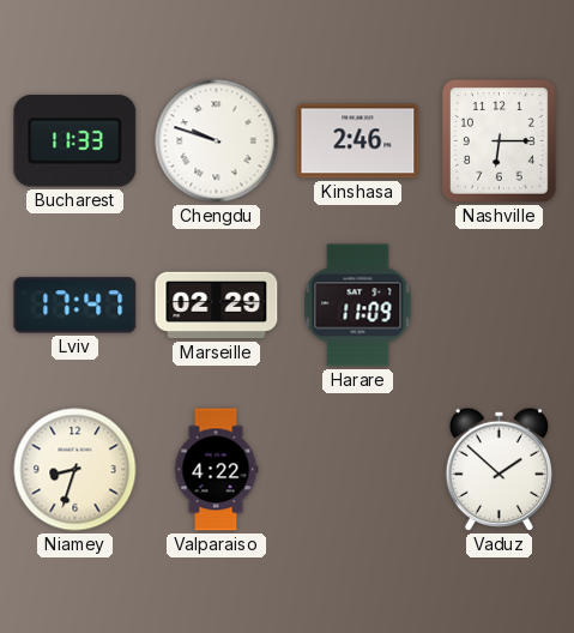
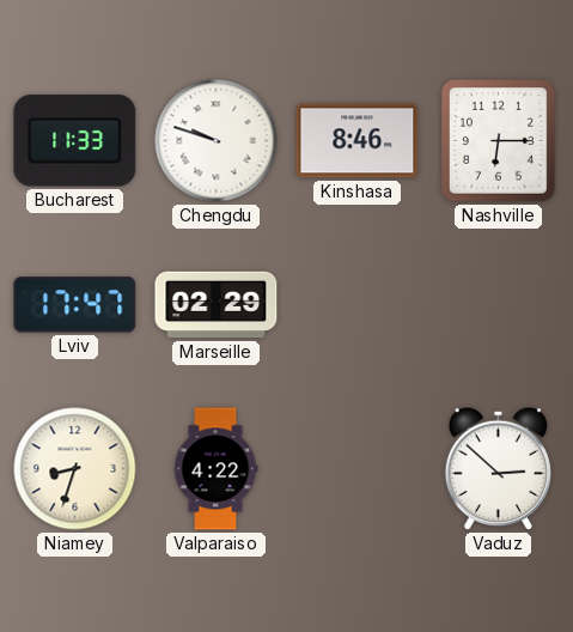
Kinshasa: 2:46 -> 8:46
Harare: 11:09 -> none
Vaduz: 1:52 -> 2:52
